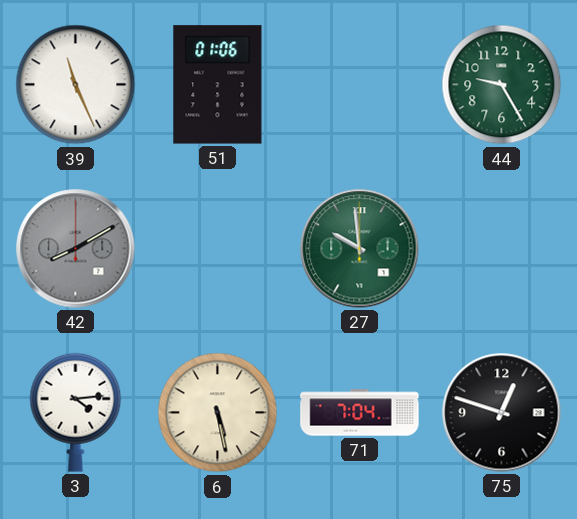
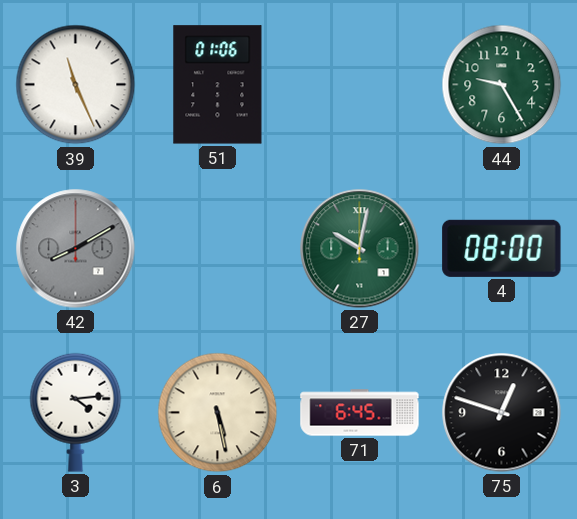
27: 9:59 -> 10:02
4: none -> 08:00
71: 7:04 -> 6:45
